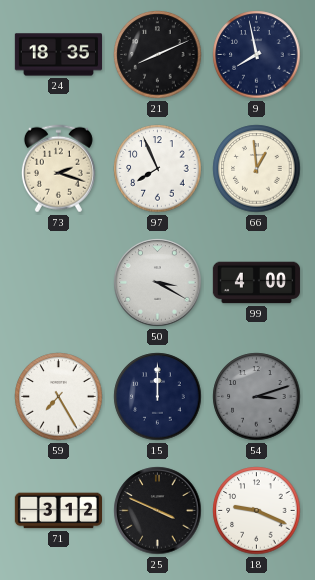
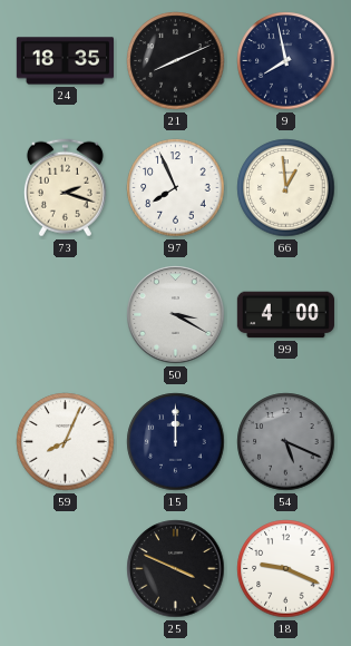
59: 7:25 -> 8:04
54: 3:12 -> 5:19
71: 3:12 -> none
